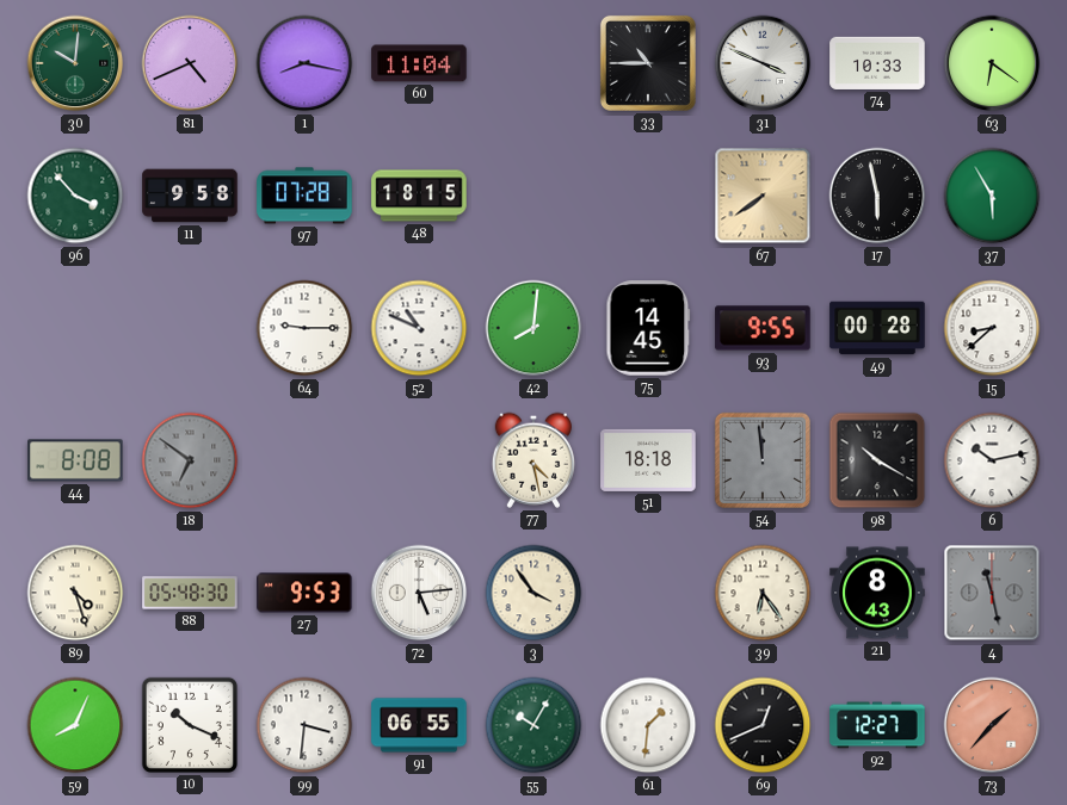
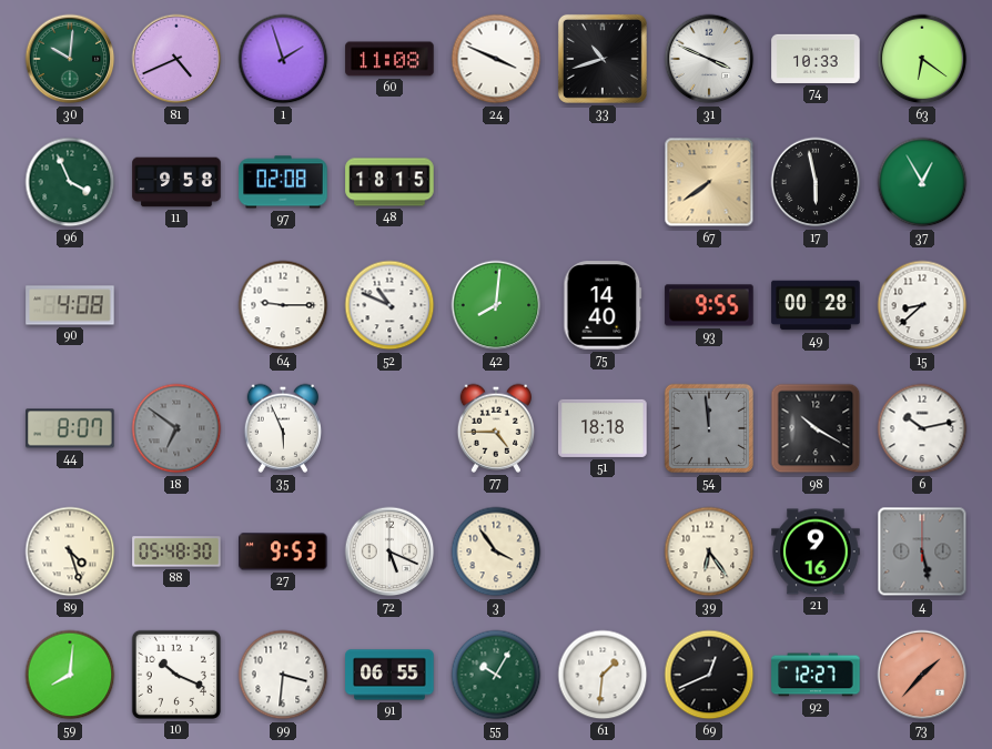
1: 8:17 -> 1:57
60: 11:04 -> 11:08
24: none -> 3:49
33: 10:45 -> 10:42
96: 3:53 -> 3:56
97: 07:28 -> 02:08
37: 5:55 -> 12:55
90: none -> 4:08
75: 14:45 -> 14:40
44: 8:08 -> 8:07
35: none -> 5:56
77: 4:28 -> 4:45
72: 5:14 -> 5:19
21: 8:43 -> 9:16
4: 11:28 -> 5:28
59: 8:04 -> 8:01
